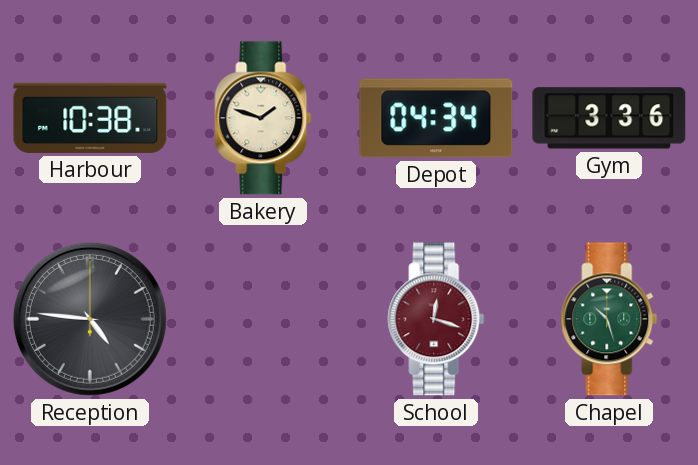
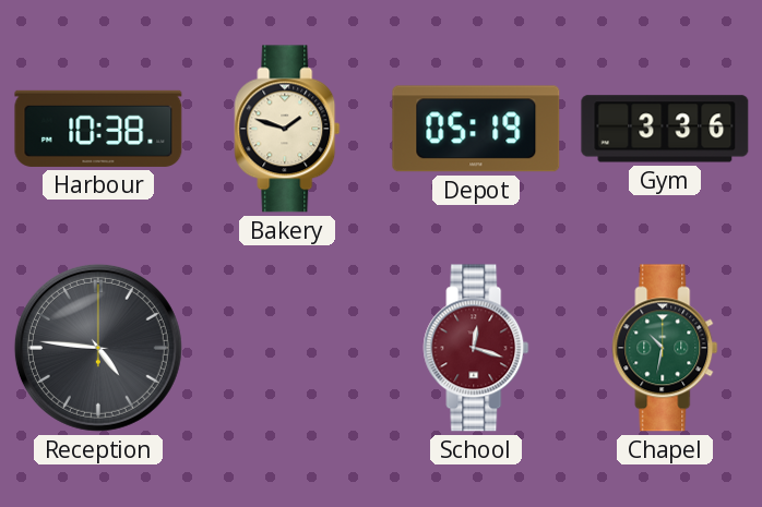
Depot: 04:34 -> 05:19
Chapel: 10:27 -> 10:32
